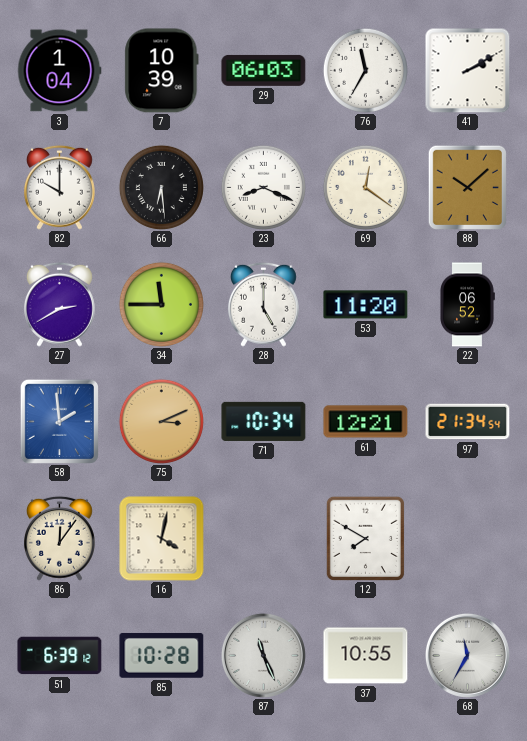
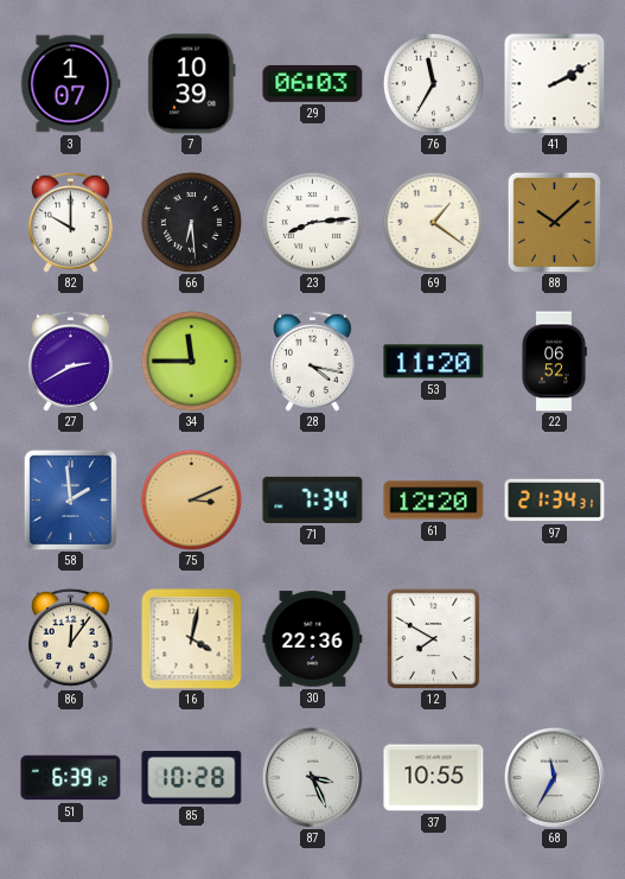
3: 1:04 -> 1:07
23: 8:19 -> 8:14
69: 12:21 -> 1:21
28: 5:00 -> 4:17
71: 10:34 -> 7:34
61: 12:21 -> 12:20
97: 21:34:54 -> 21:34:31
30: none -> 22:36
87: 11:26 -> 3:26
